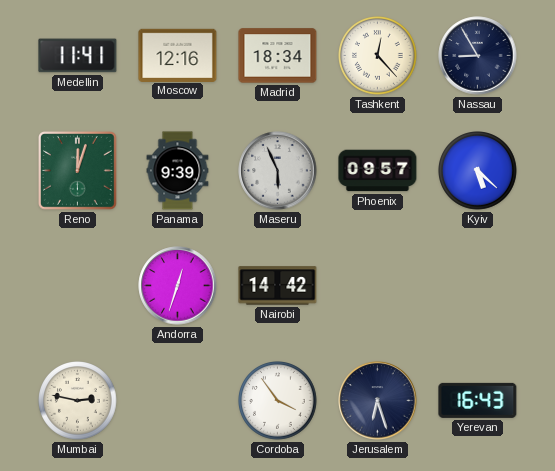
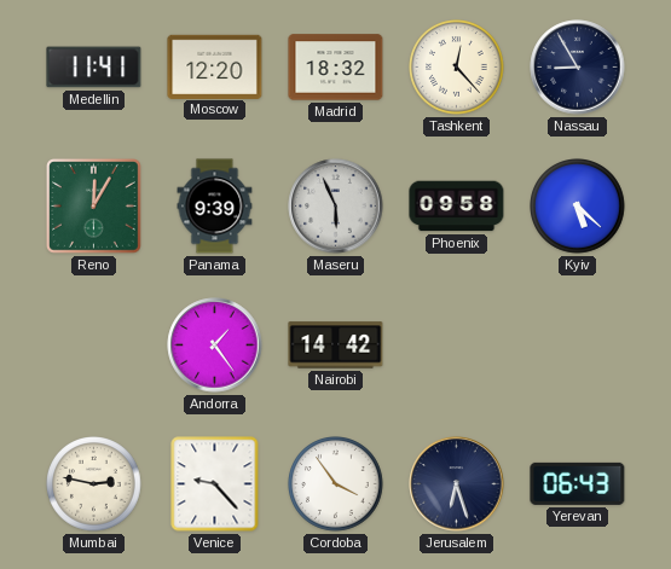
Moscow: 12:16 -> 12:20
Madrid: 18:34 -> 18:32
Reno: 12:03 -> 12:05
Phoenix: 09:57 -> 09:58
Andorra: 12:33 -> 1:24
Venice: none -> 9:23
Yerevan: 16:43 -> 06:43
